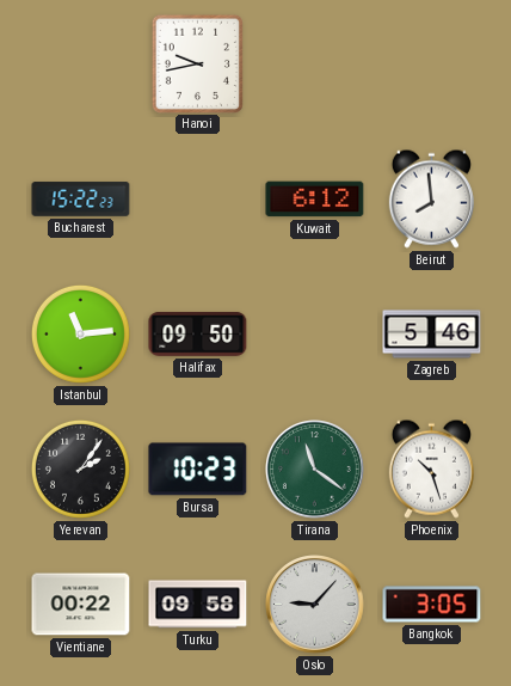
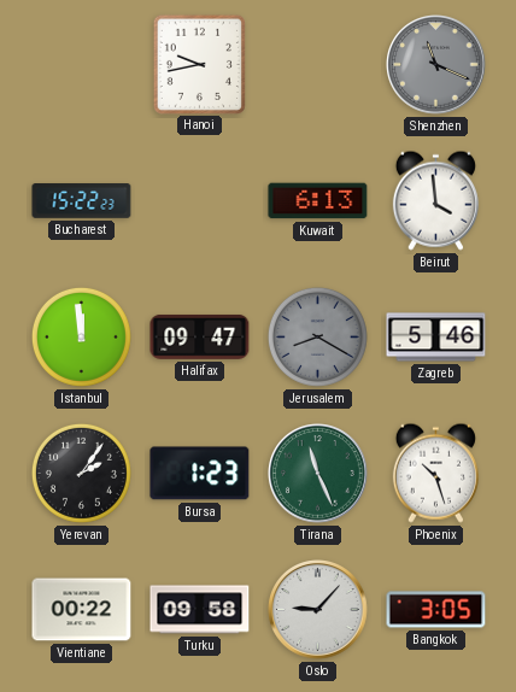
Shenzhen: none -> 11:19
Kuwait: 6:12 -> 6:13
Beirut: 7:59 -> 3:59
Istanbul: 11:14 -> 11:59
Halifax: 09:50 -> 09:47
Jerusalem: none -> 8:20
Bursa: 10:23 -> 1:23
Tirana: 11:21 -> 11:26
